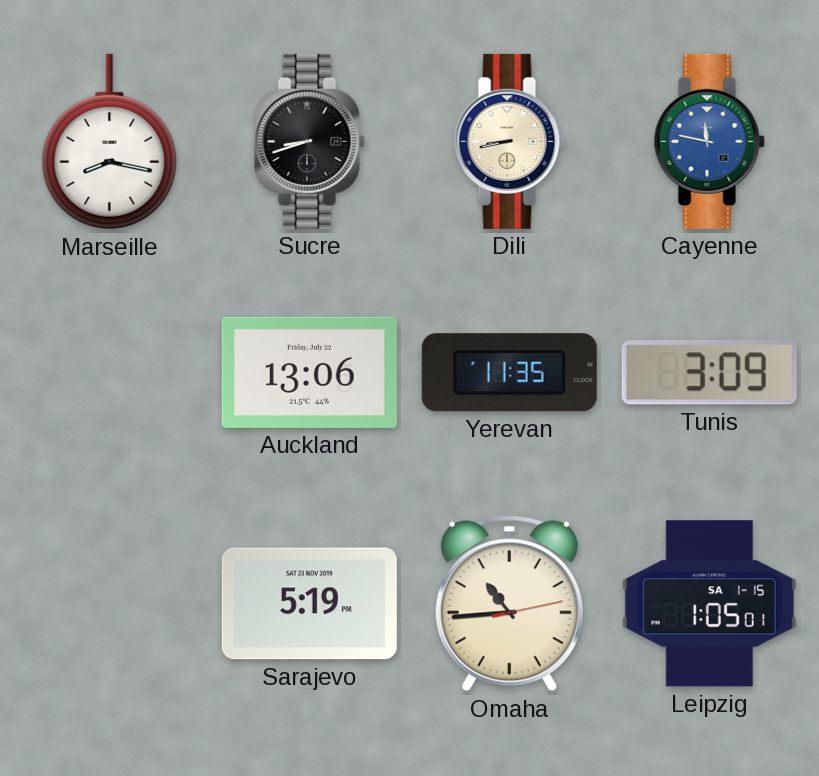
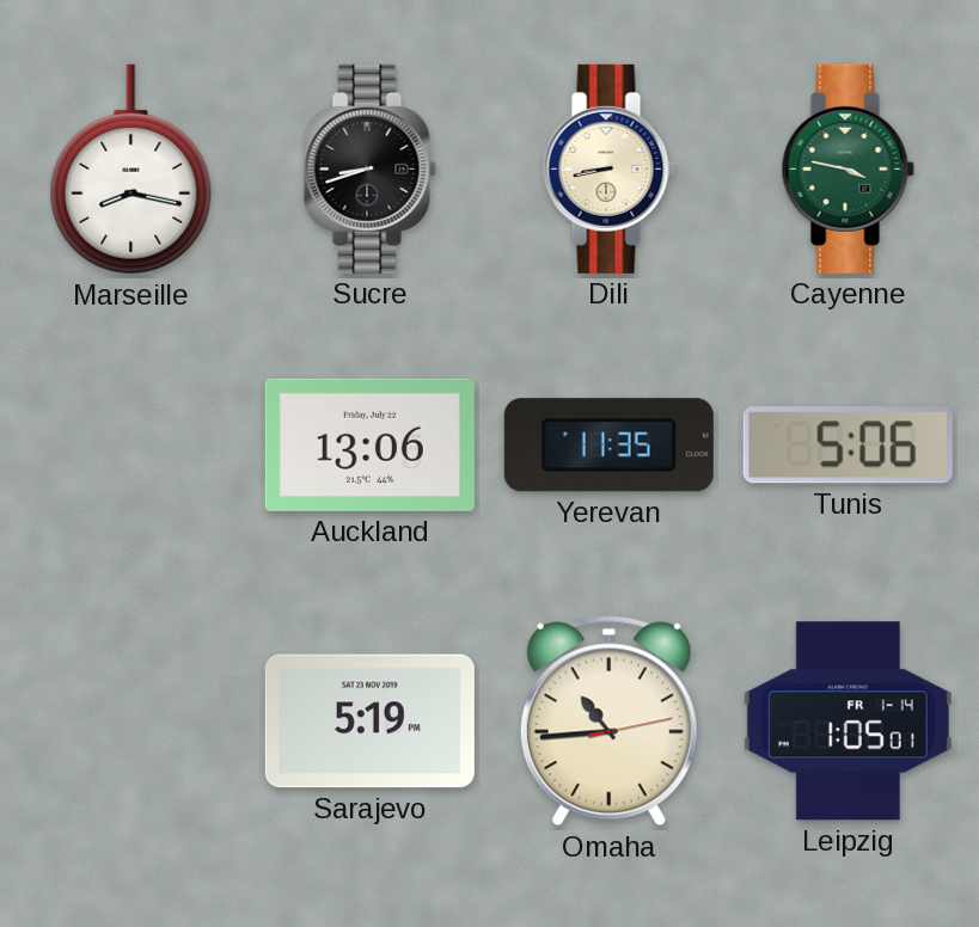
Cayenne: 11:47 -> 3:47
Cayenne dial: blue -> green
Tunis: 3:09 -> 5:06
Leipzig date: SA 1-15 -> FR 1-14
